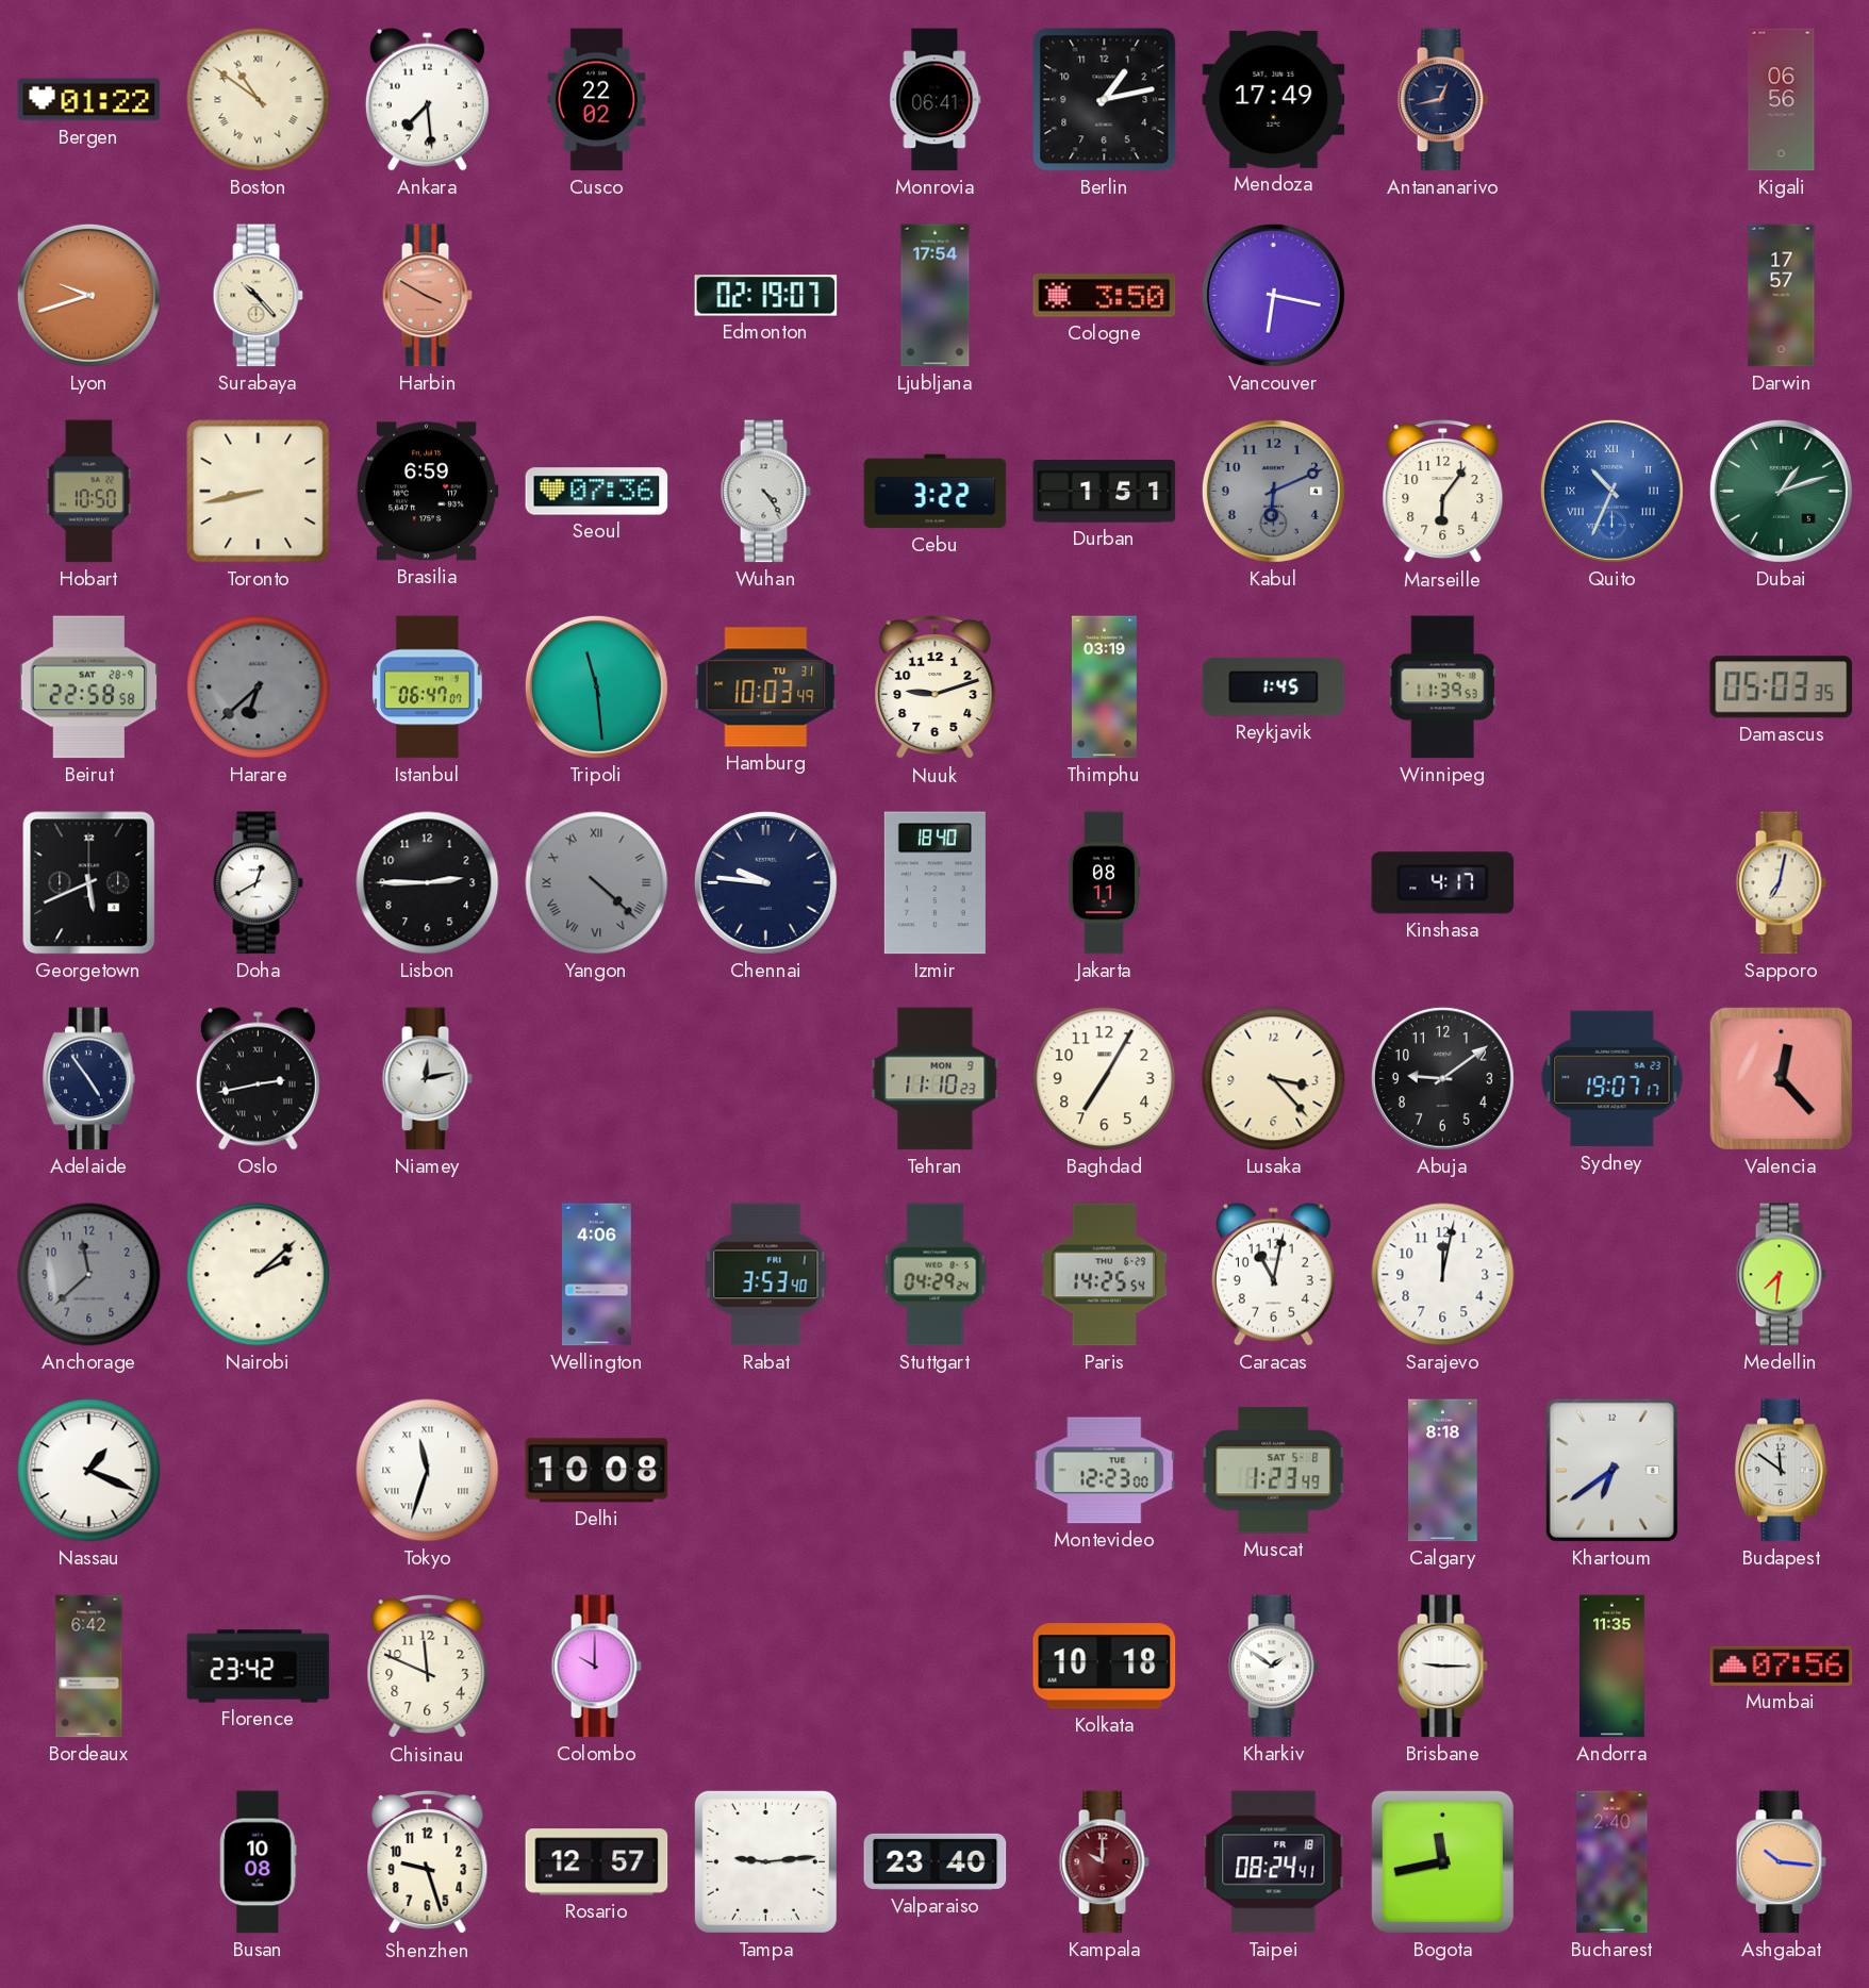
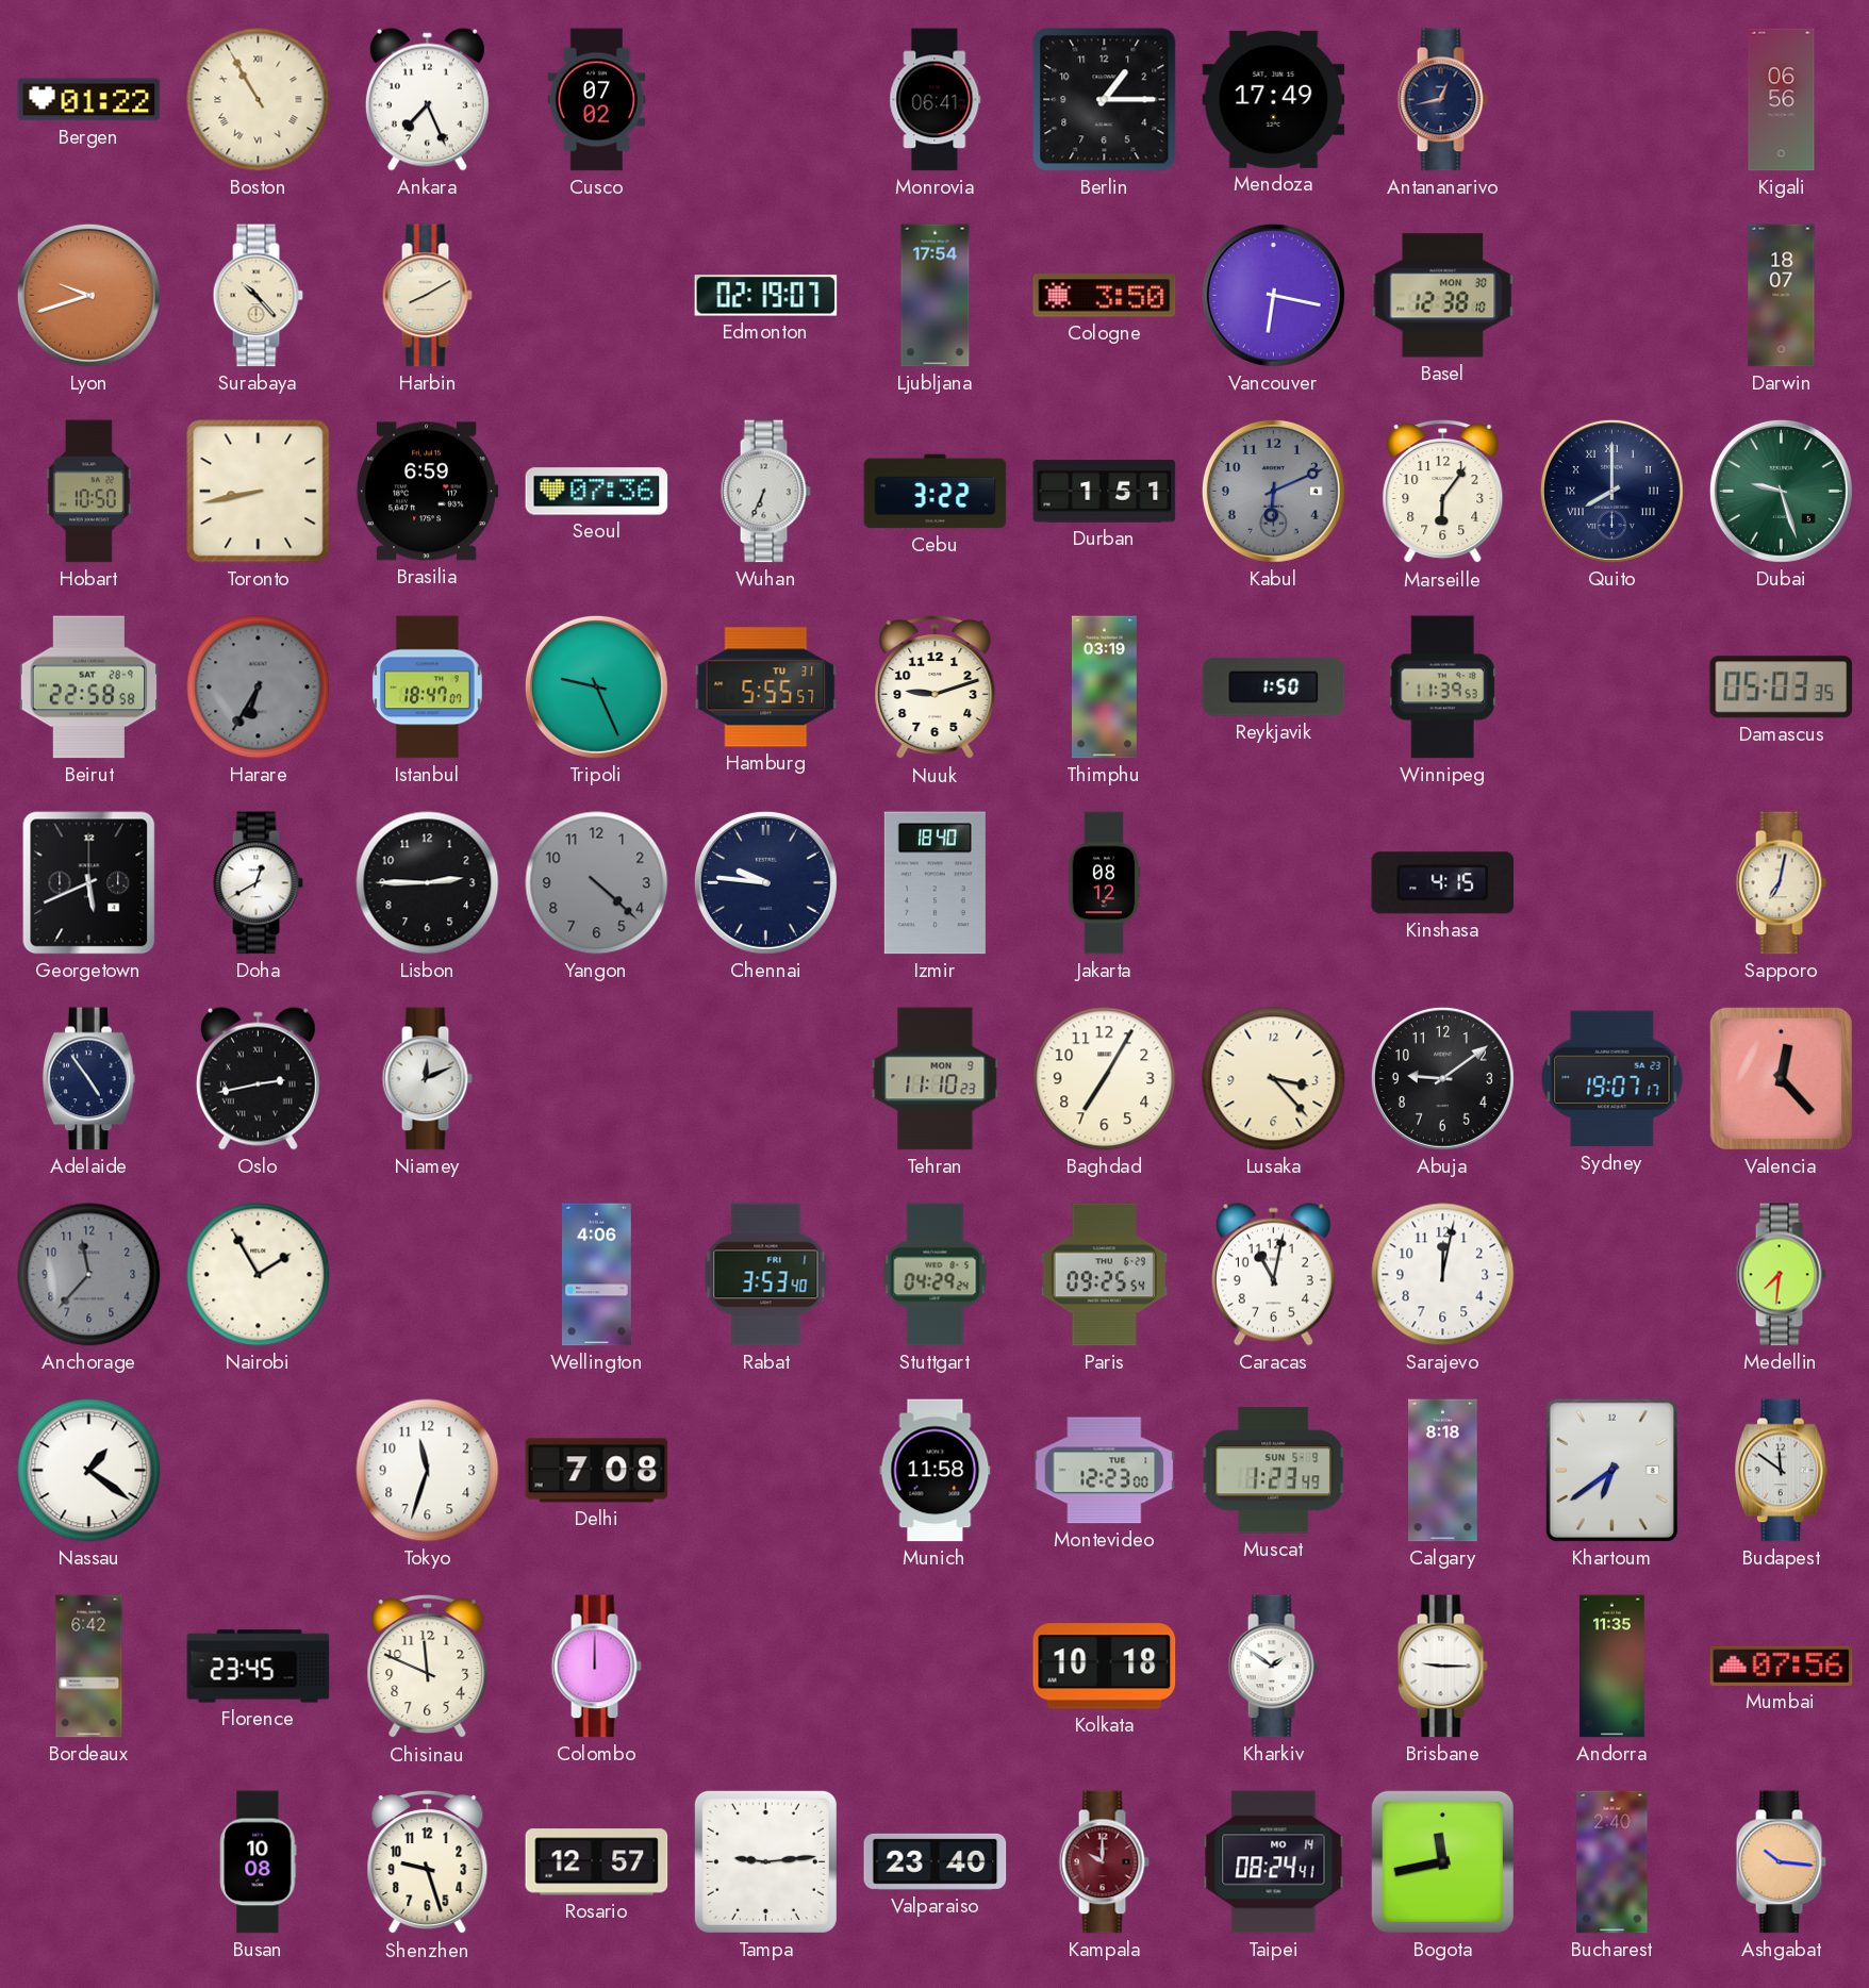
Boston: 10:51 -> 10:55
Ankara: 7:29 -> 7:26
Cusco: 22:02 -> 07:02
Berlin: 1:13 -> 1:15
Harbin: 3:50 -> 8:10
Harbin dial: salmon -> cream
Basel: none -> 12:38
Darwin: 17:57 -> 18:07
Wuhan: 4:24 -> 6:34
Quito: 10:34 -> 8:00
Quito dial: blue -> navy
Dubai: 1:12 -> 9:27
Harare: 6:38 -> 6:35
Istanbul: 06:47 -> 18:47
Tripoli: 11:29 -> 9:26
Hamburg: 10:03 -> 5:55
Reykjavik: 1:45 -> 1:50
Yangon numerals: Roman -> Arabic
Jakarta: 08:11 -> 08:12
Kinshasa: 4:17 -> 4:15
Niamey: 12:13 -> 12:11
Anchorage: 11:38 -> 11:37
Nairobi: 2:08 -> 1:55
Paris: 14:25 -> 09:25
Nassau: 1:19 -> 1:21
Tokyo numerals: Roman -> Arabic
Delhi: 10:08 -> 7:08
Munich: none -> 11:58
Muscat date: SAT 5-8 -> SUN 5-9
Florence: 23:42 -> 23:45
Colombo: 10:00 -> 12:00
Taipei date: FR 18 -> MO 14
